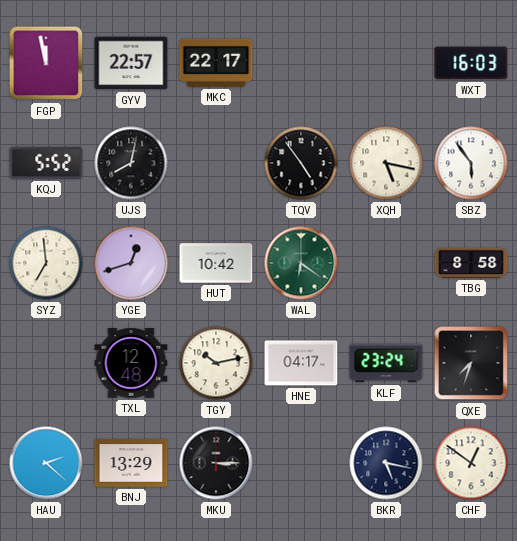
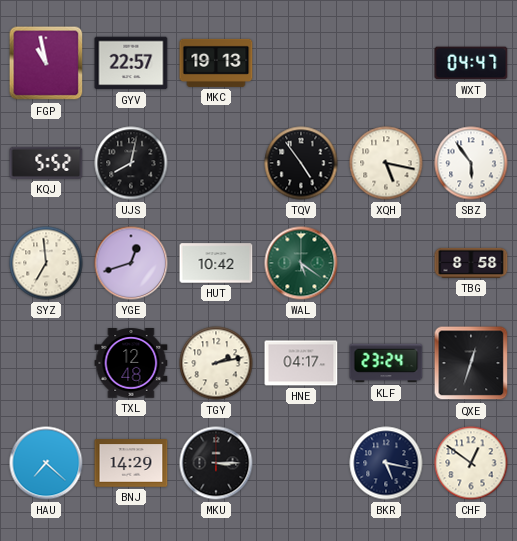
FGP: 11:58 -> 10:58
MKC: 22:17 -> 19:13
WXT: 16:03 -> 04:47
WAL: 6:21 -> 5:21
TGY: 10:13 -> 2:13
QXE: 7:33 -> 12:33
HAU: 2:22 -> 7:22
BNJ: 13:29 -> 14:29
